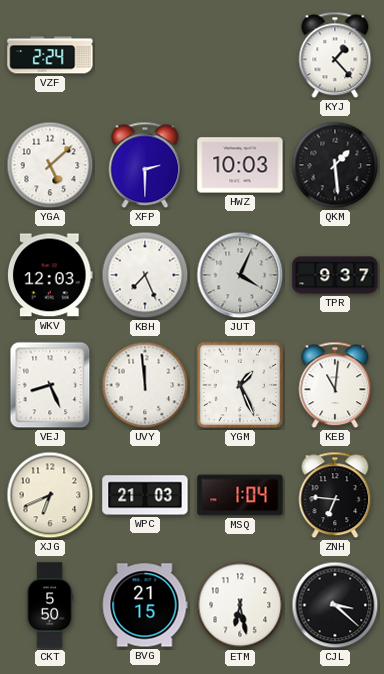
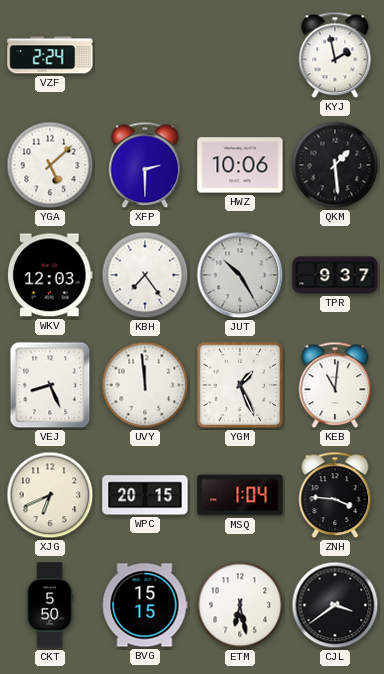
KYJ: 1:23 -> 1:58
HWZ: 10:03 -> 10:06
KBH: 7:26 -> 7:24
JUT: 4:04 -> 10:25
WPC: 21:03 -> 20:15
ZNH: 6:46 -> 3:46
BVG: 21:15 -> 15:15
CJL: 3:22 -> 3:39
